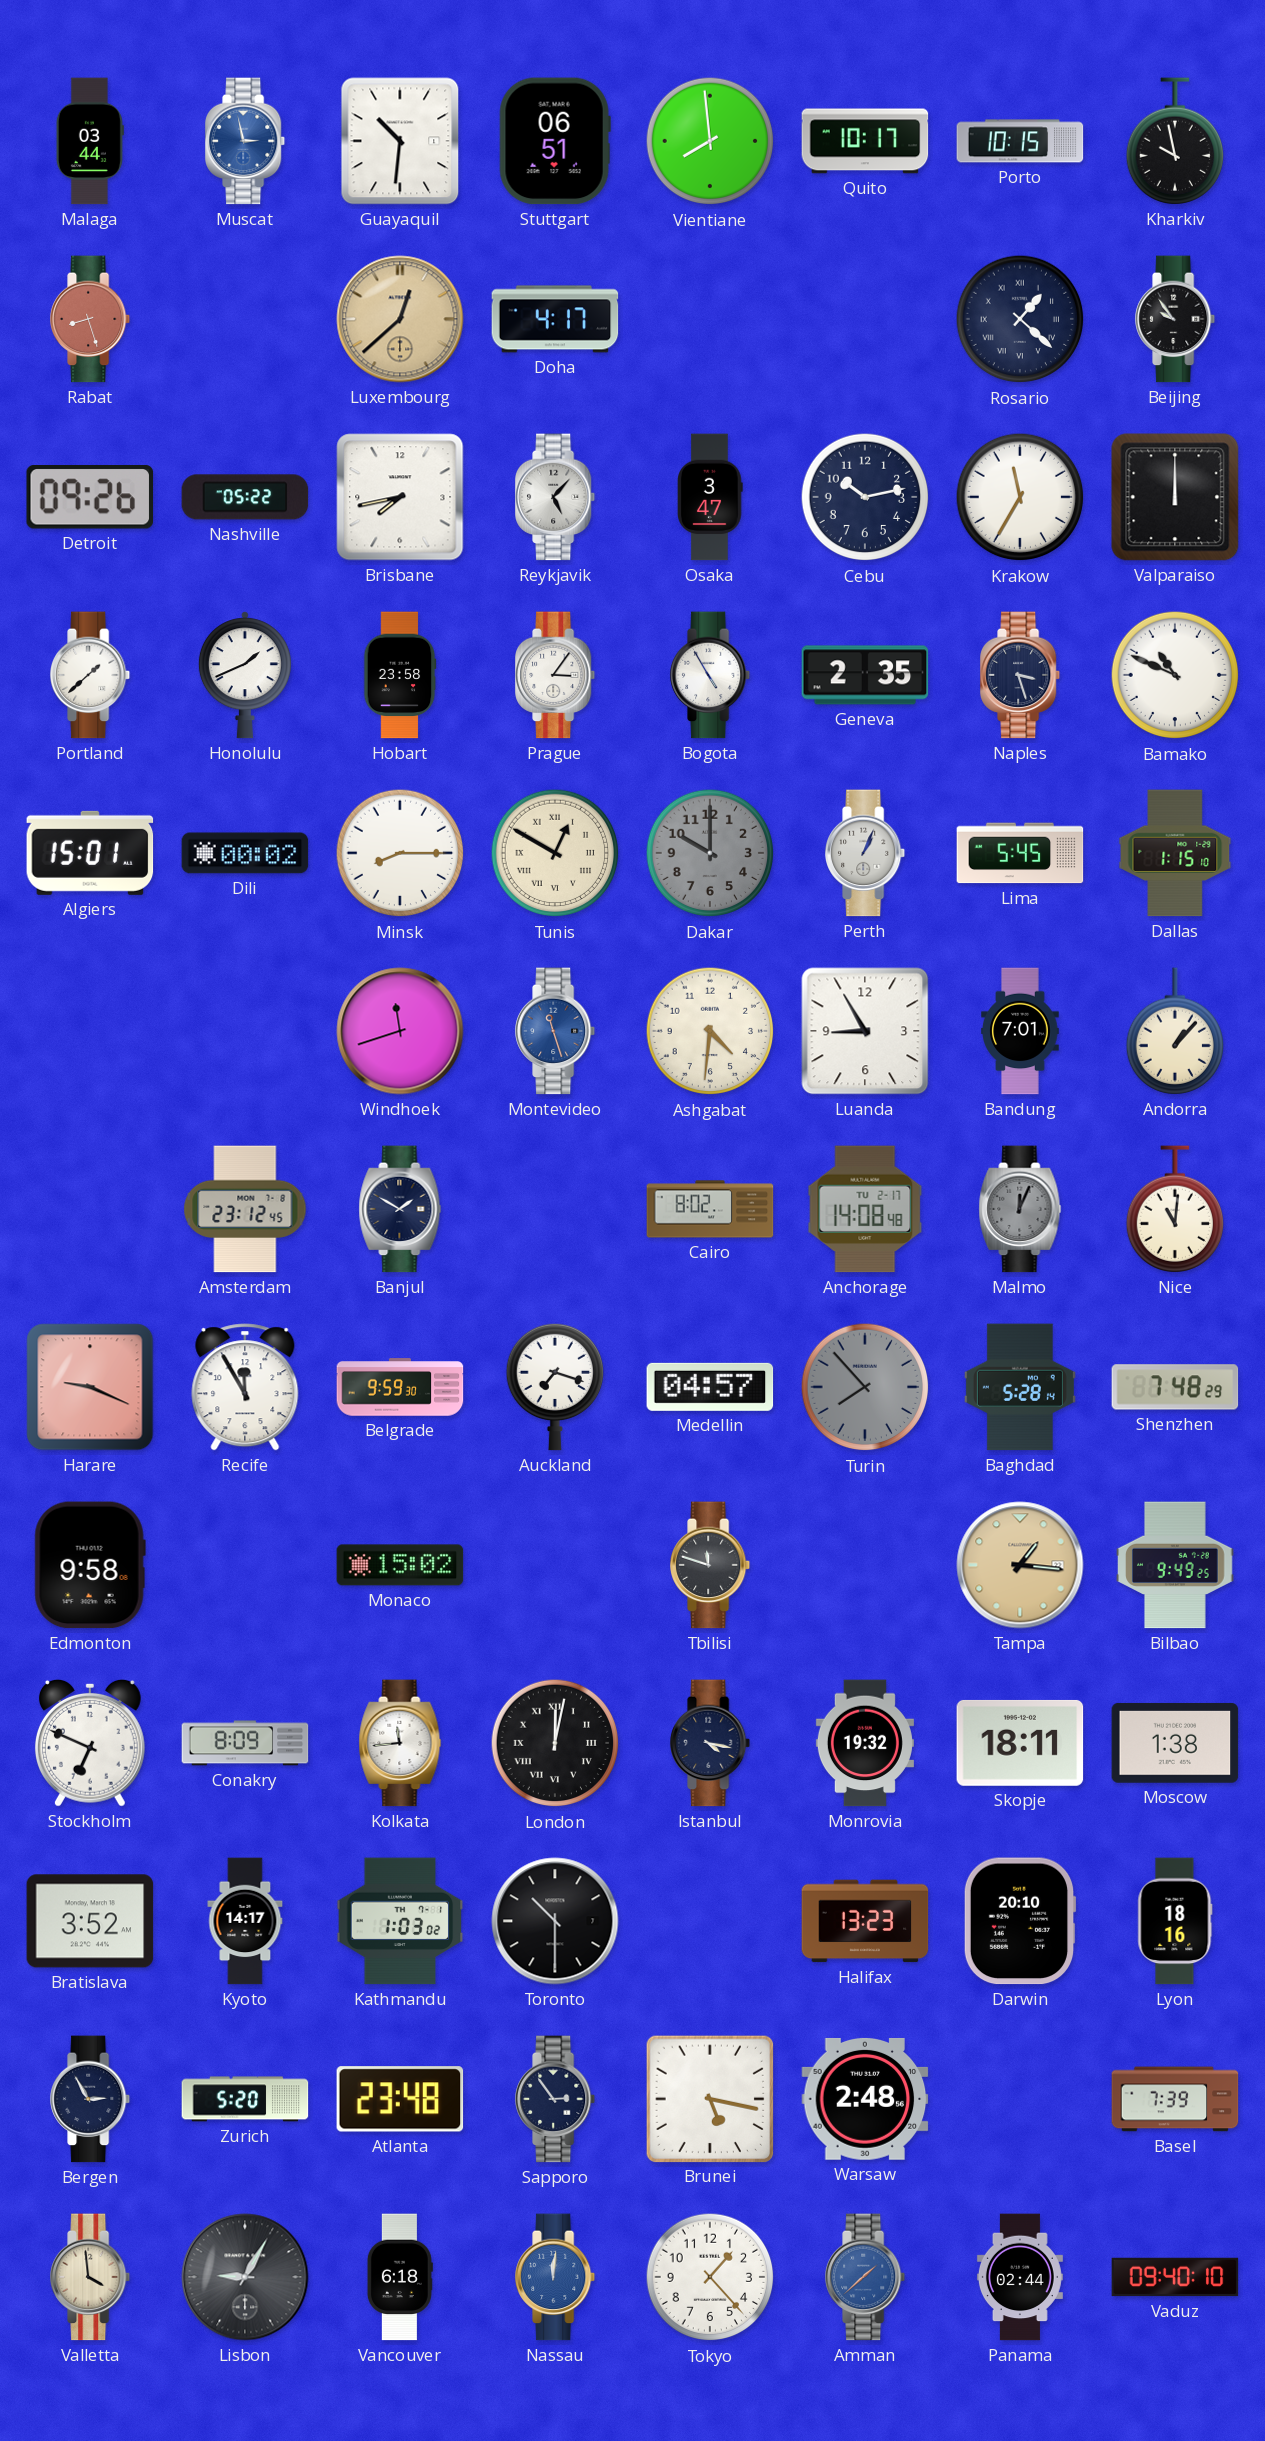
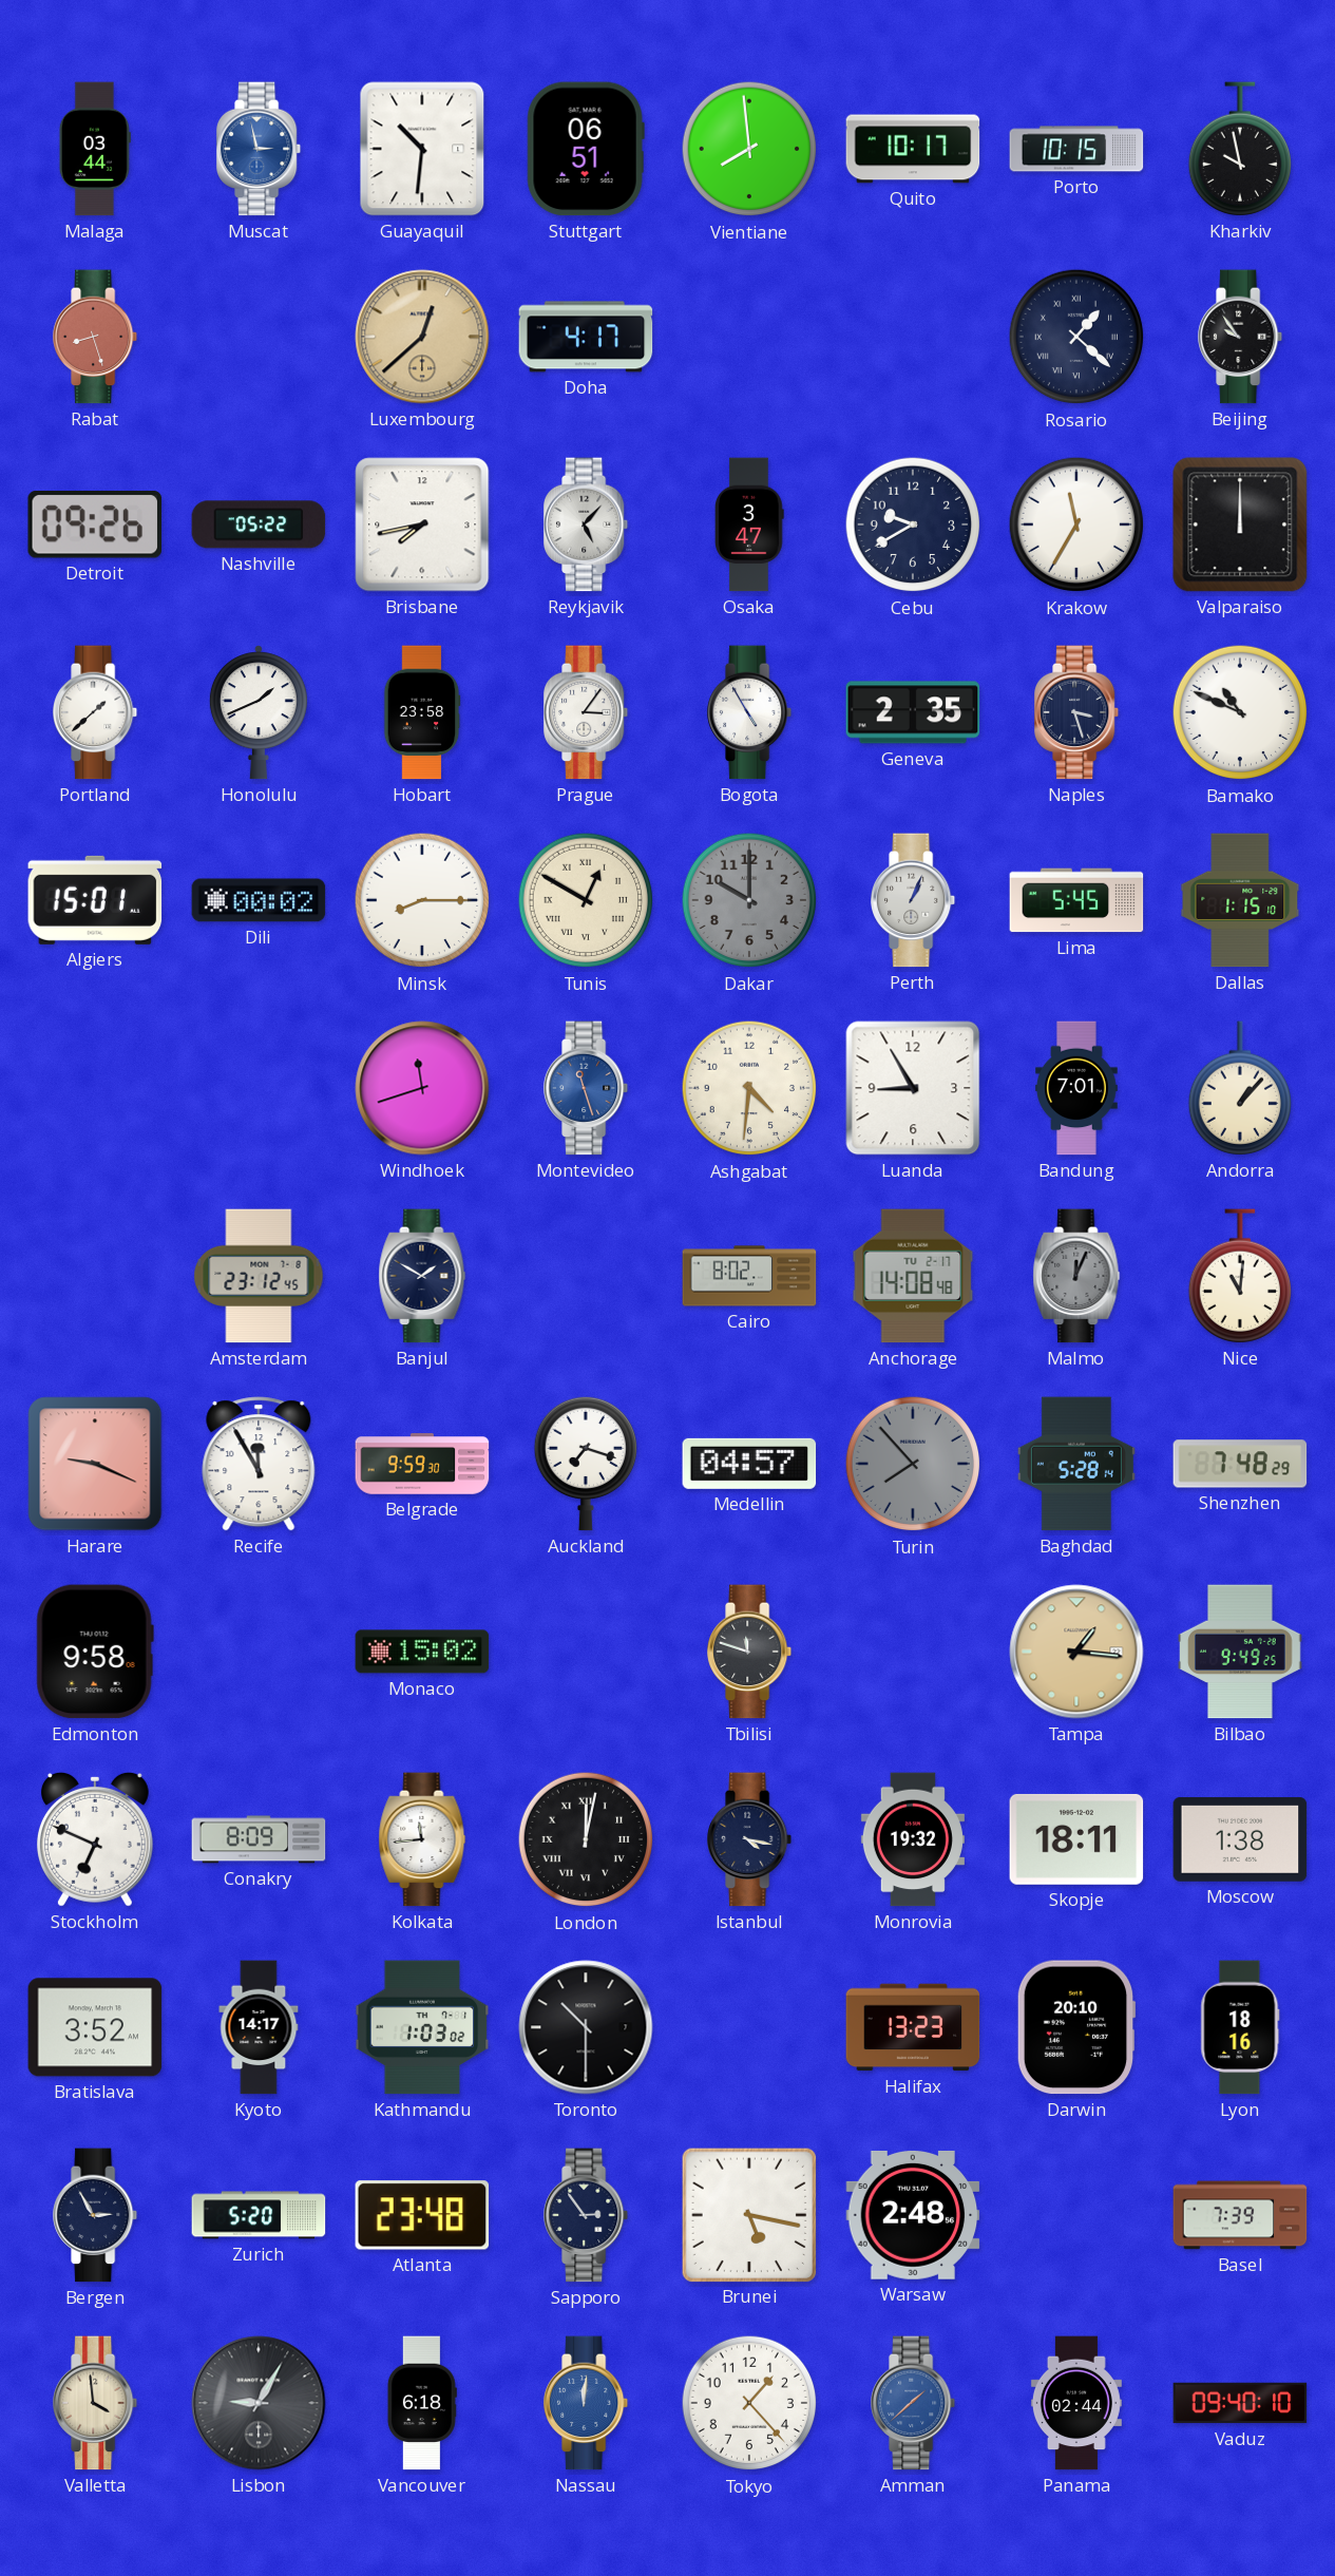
Cebu: 10:13 -> 9:40
